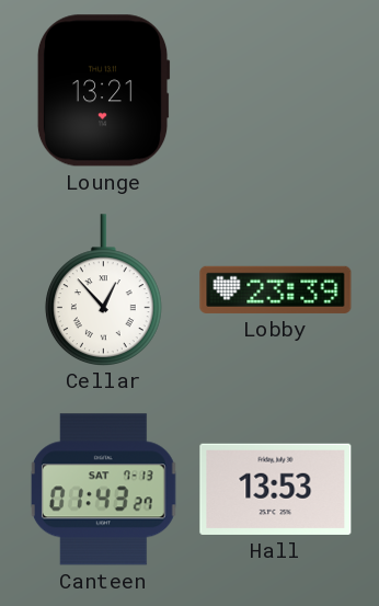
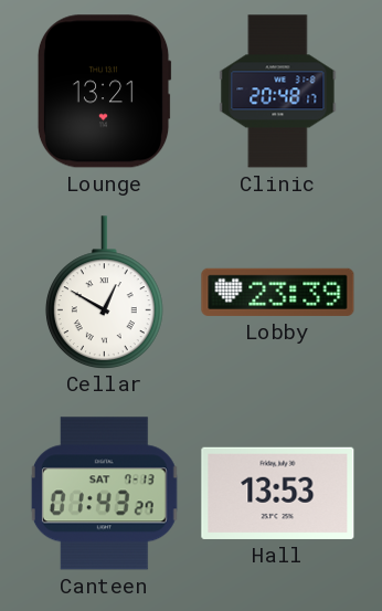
Clinic: none -> 20:48
Cellar: 12:53 -> 12:50
